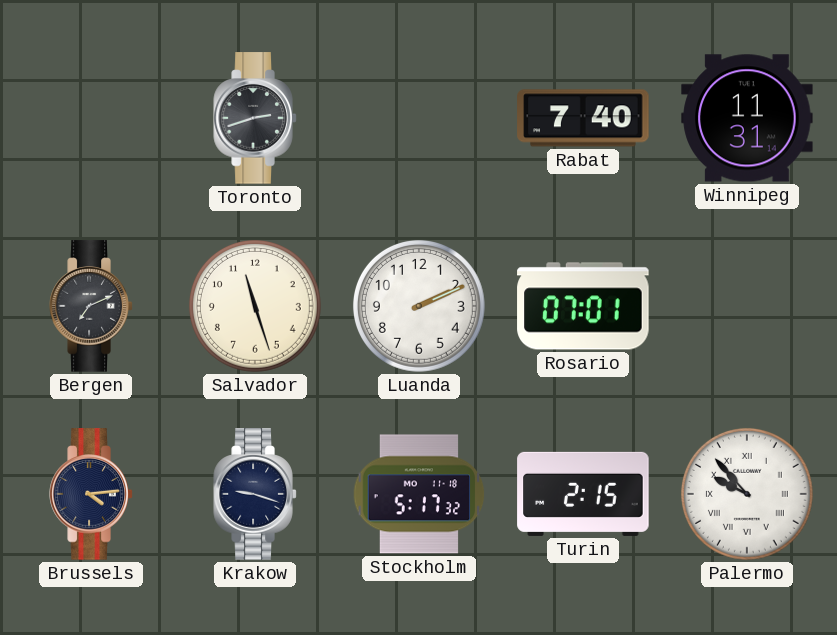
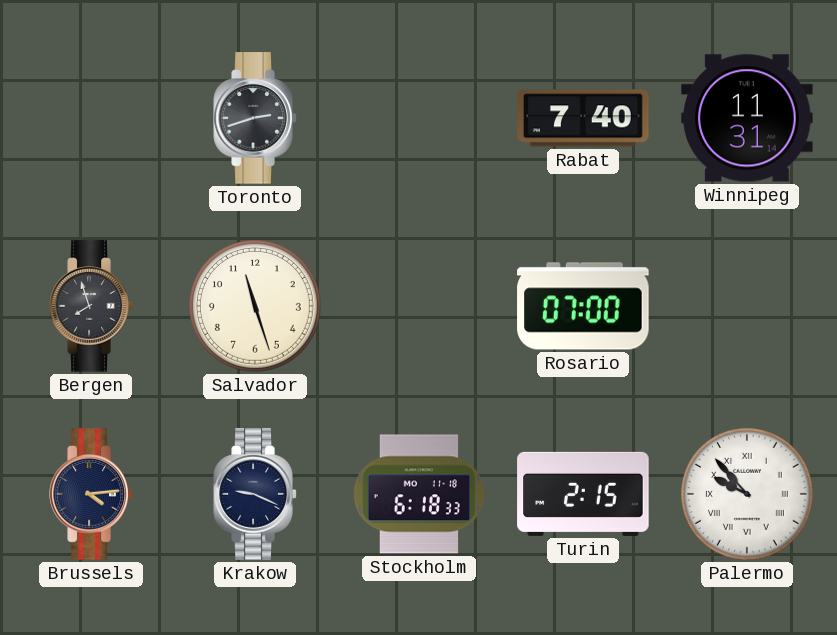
Bergen: 7:11 -> 7:57
Luanda: 2:11 -> none
Rosario: 07:01 -> 07:00
Krakow: 9:18 -> 9:19
Stockholm: 5:17 -> 6:18
